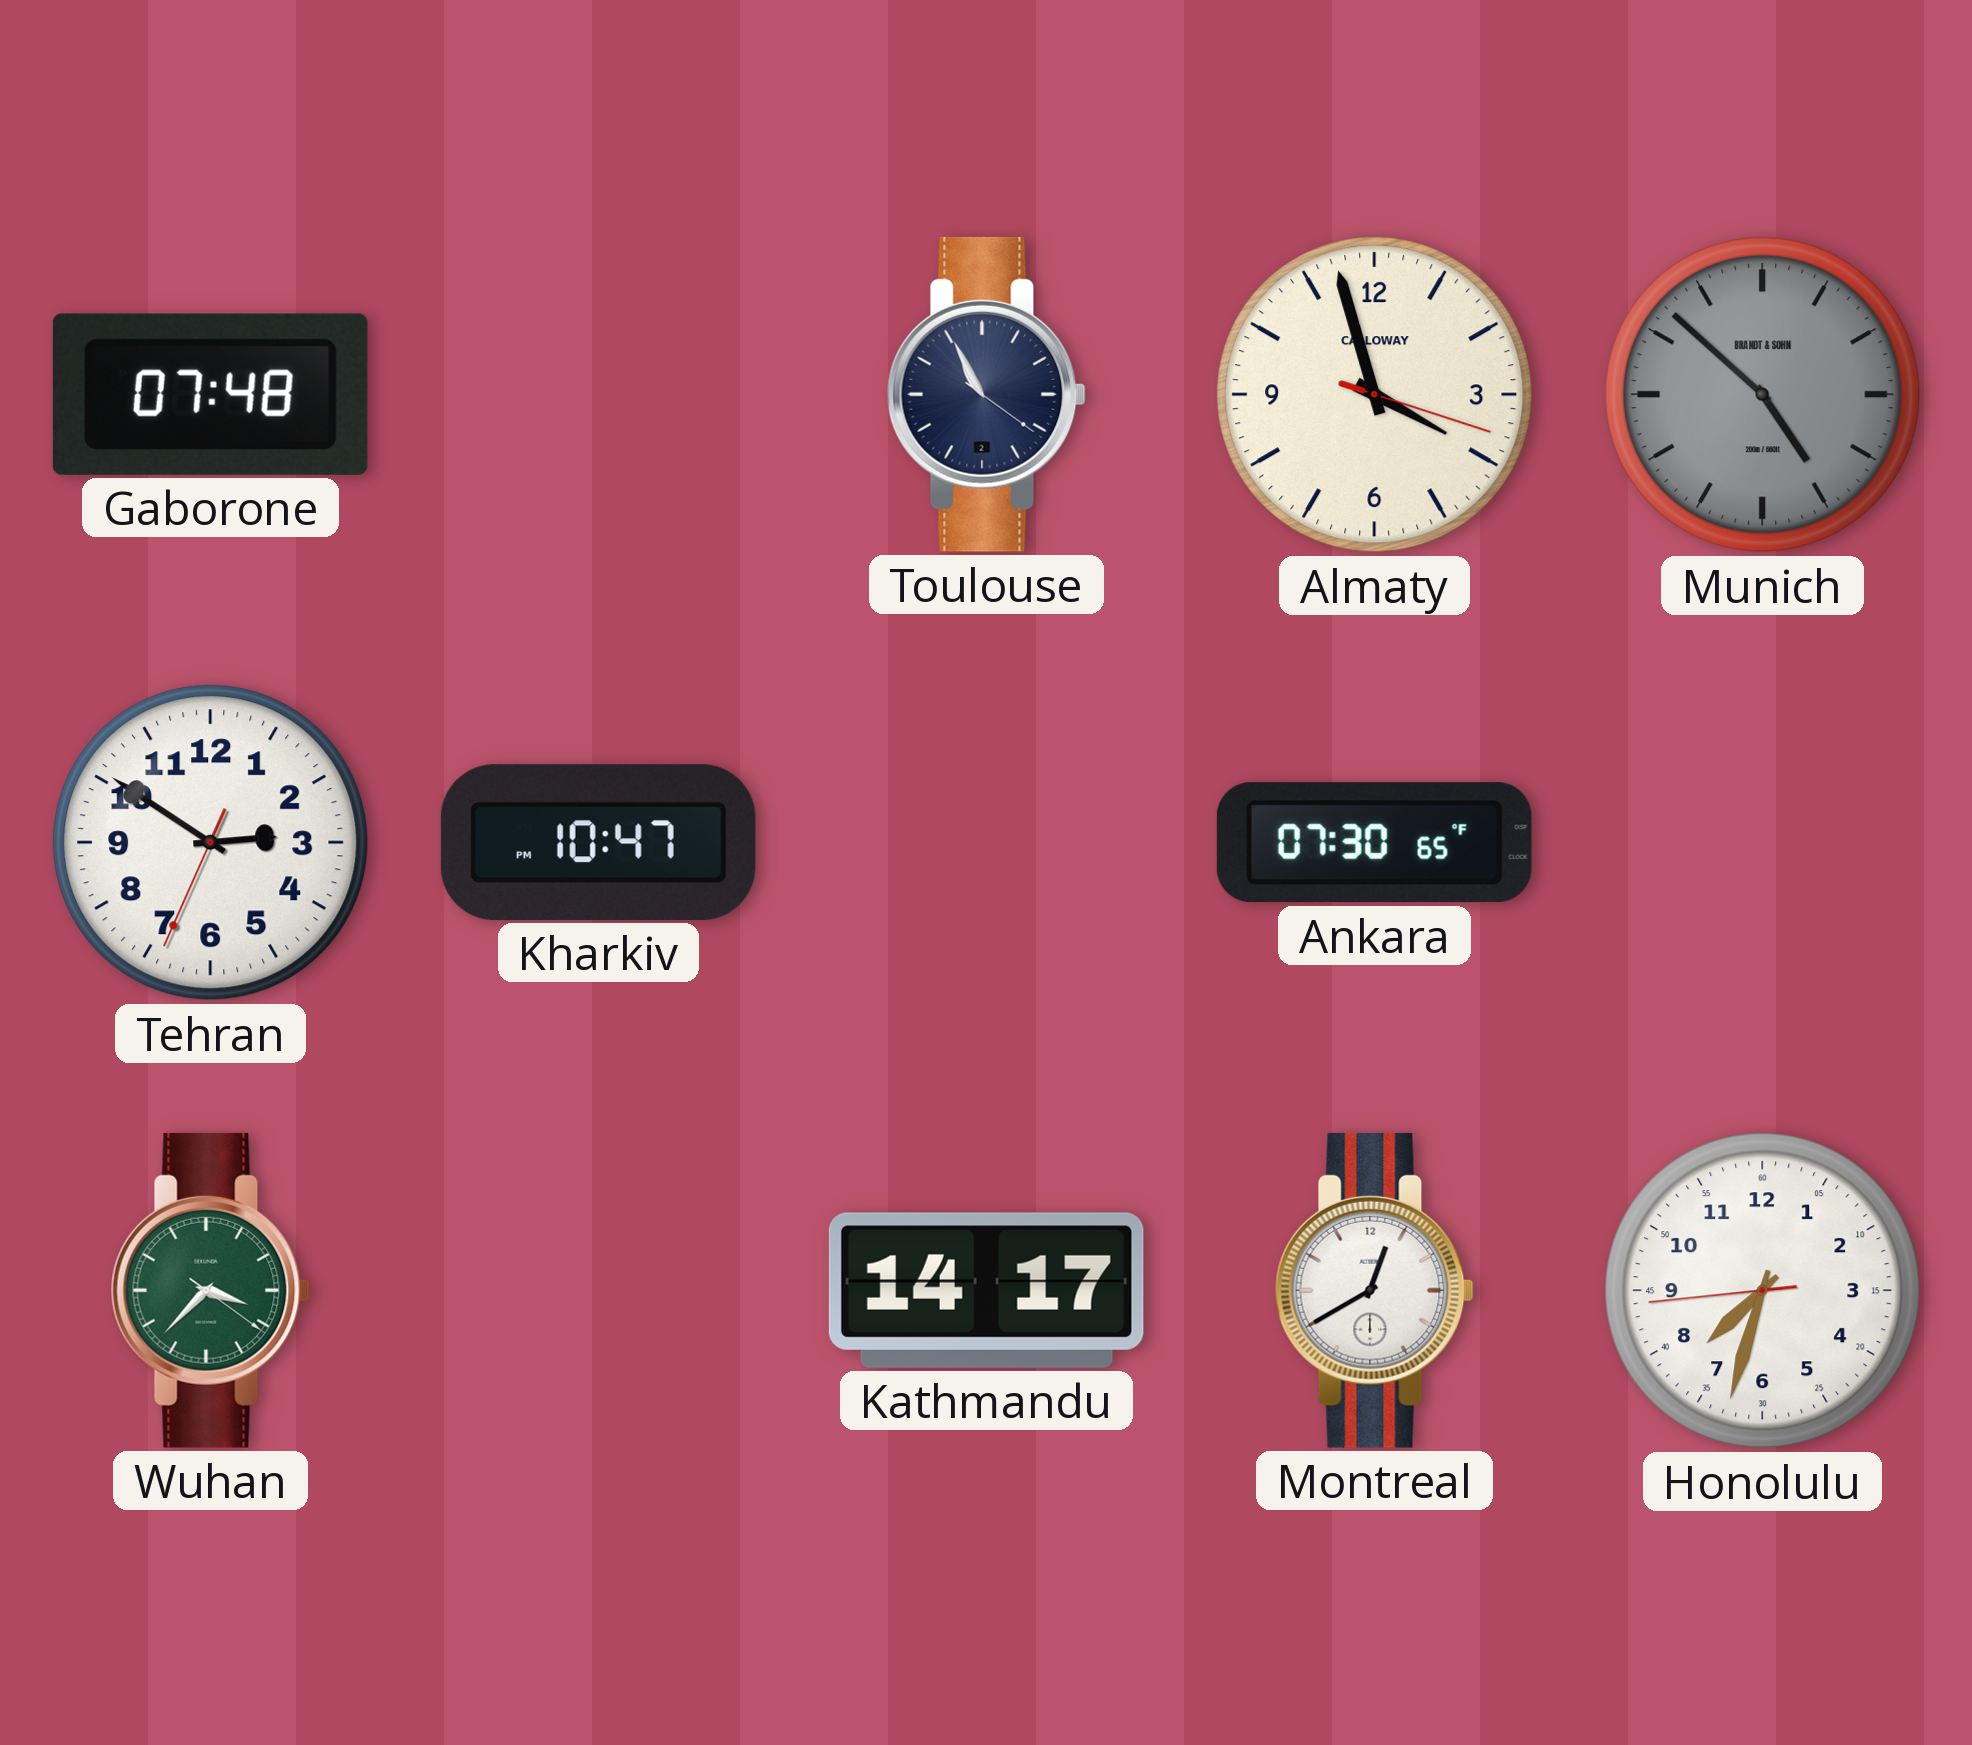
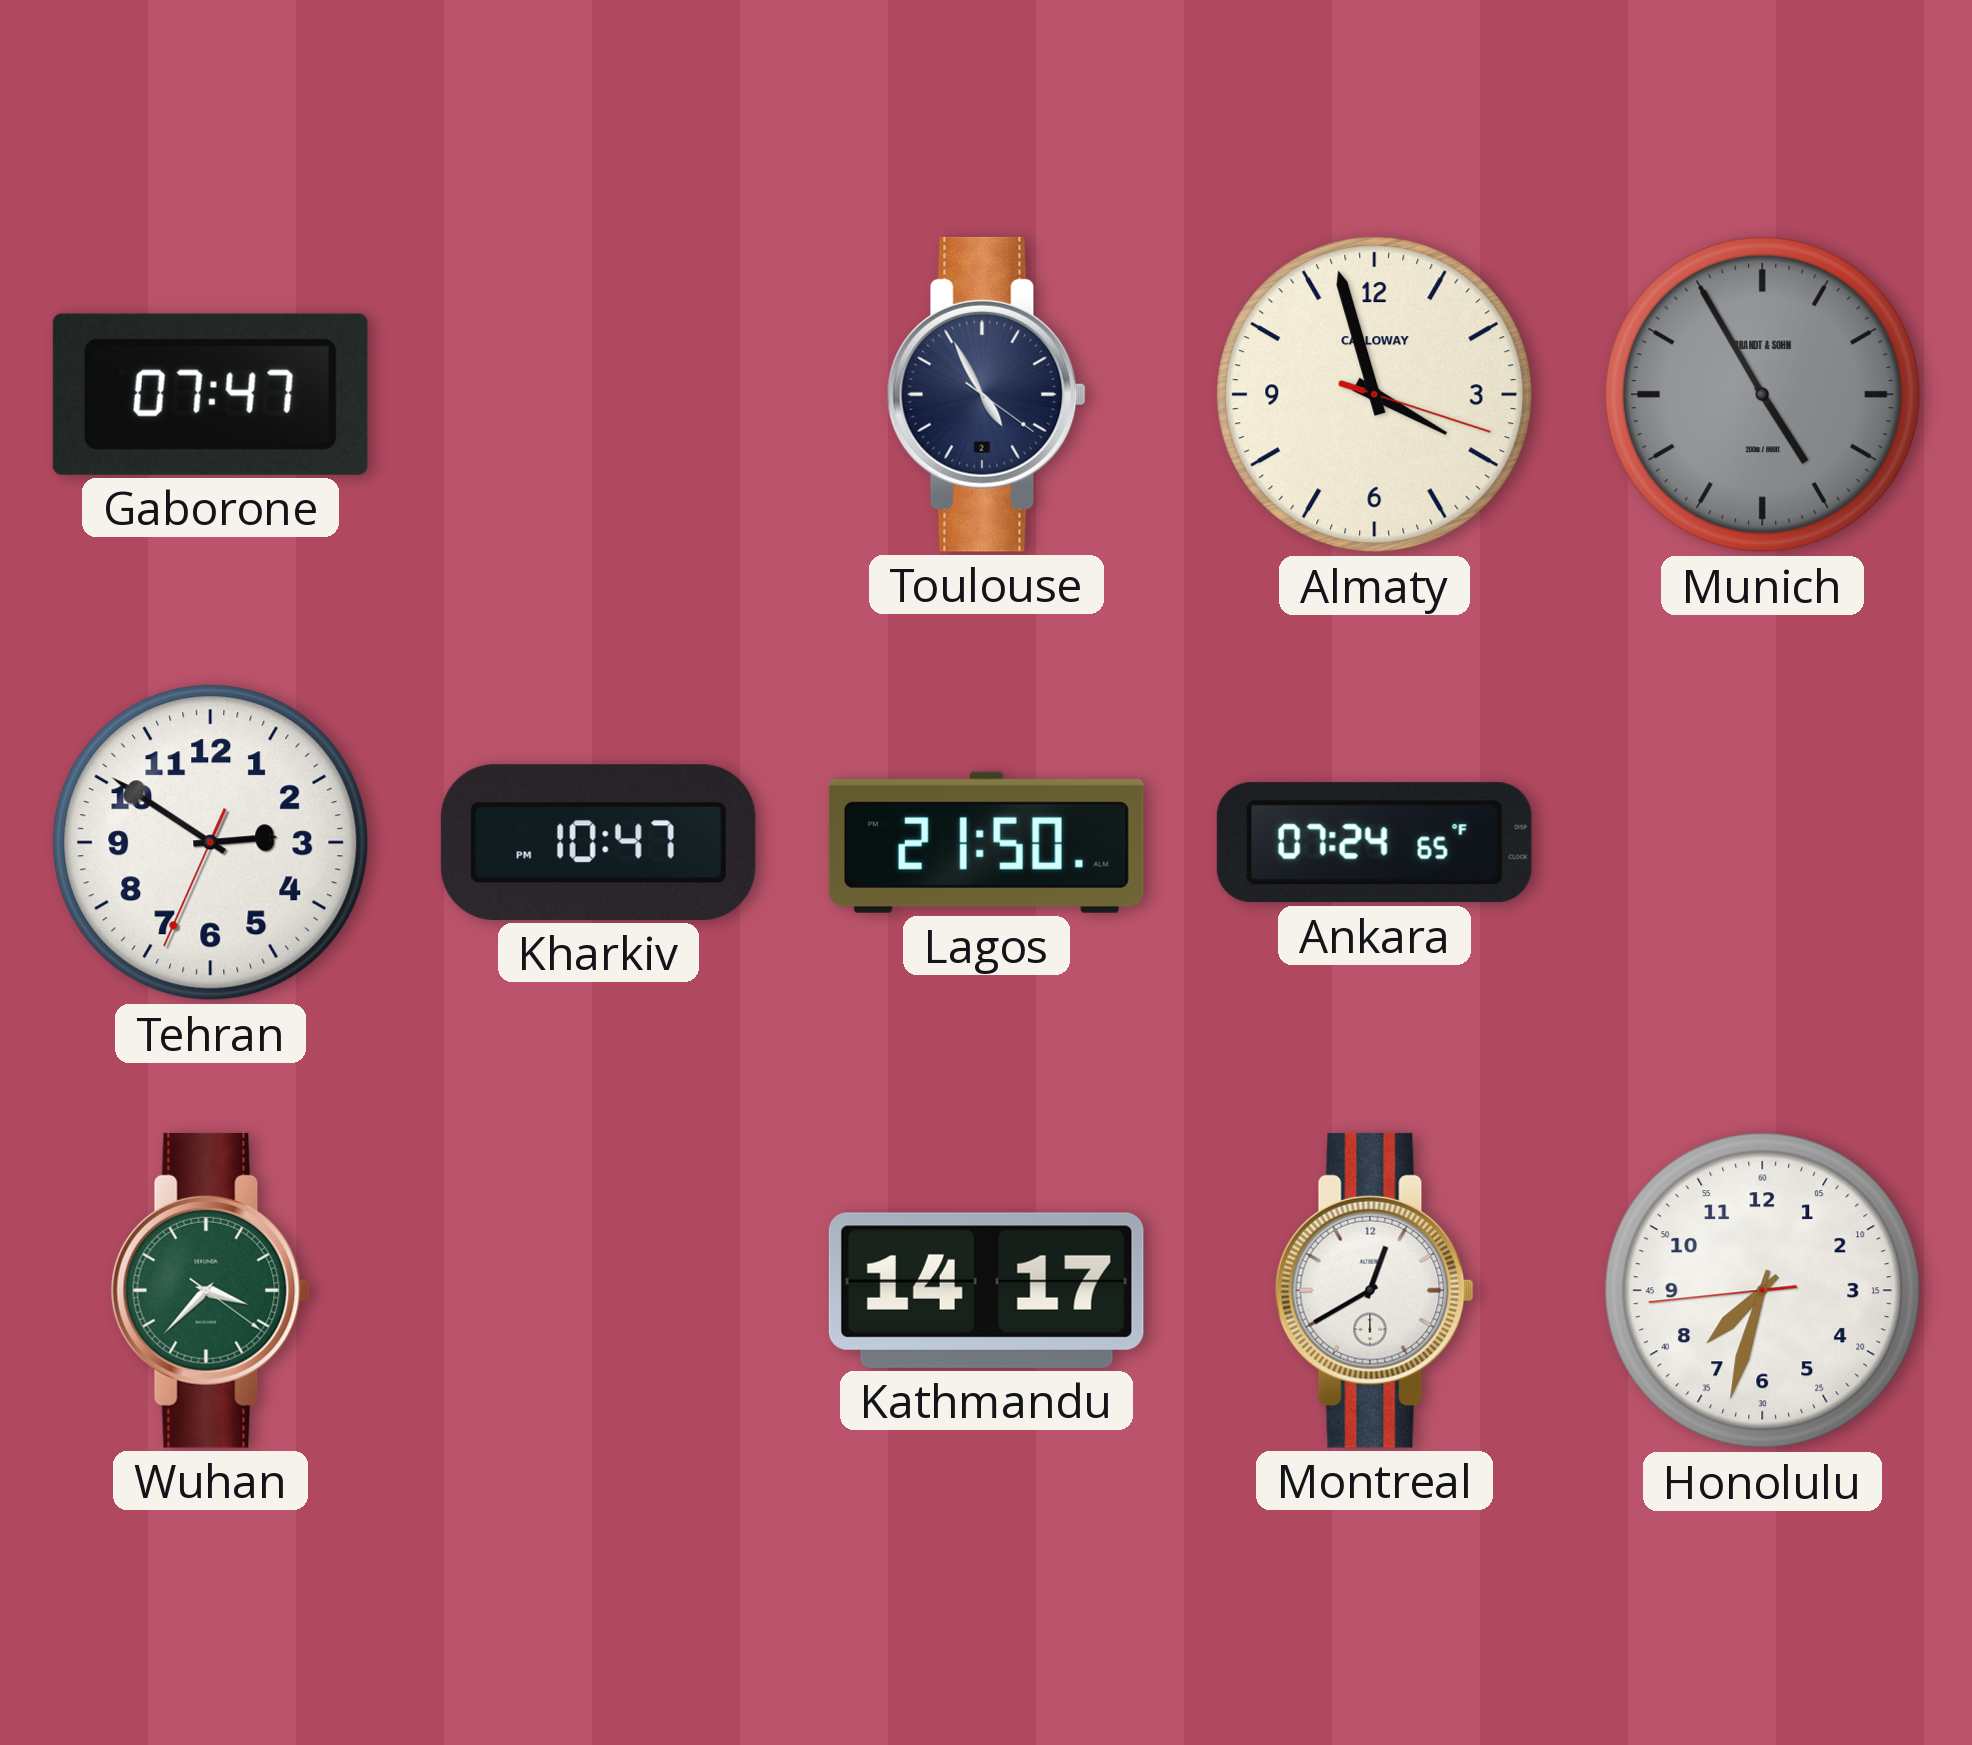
Gaborone: 07:48 -> 07:47
Toulouse: 10:55 -> 4:55
Munich: 4:52 -> 4:55
Lagos: none -> 21:50
Ankara: 07:30 -> 07:24
